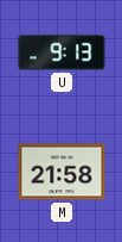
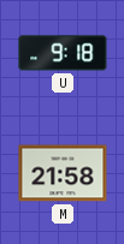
U: 9:13 -> 9:18
